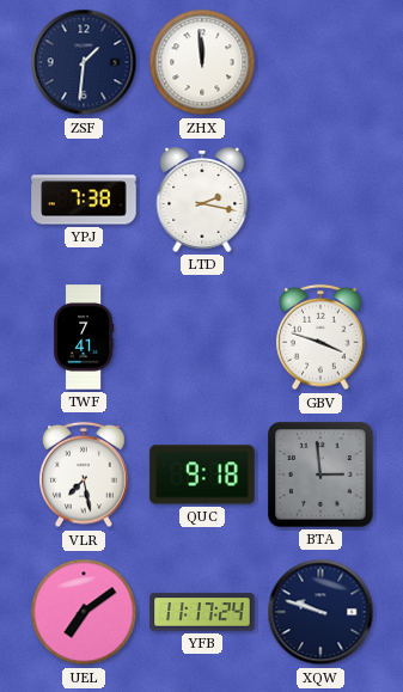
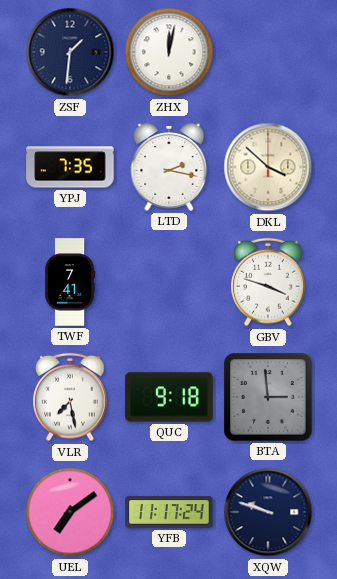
ZHX: 11:59 -> 12:02
YPJ: 7:38 -> 7:35
DKL: none -> 3:52
